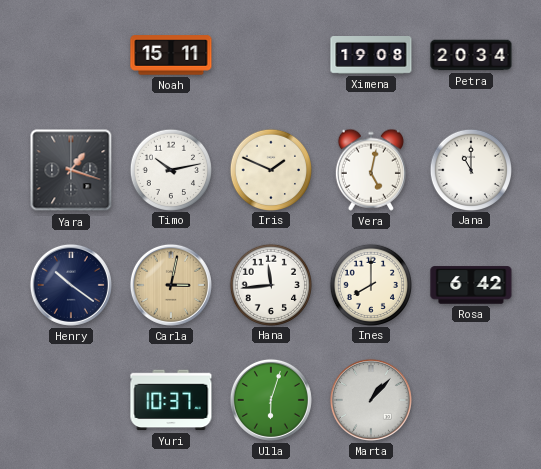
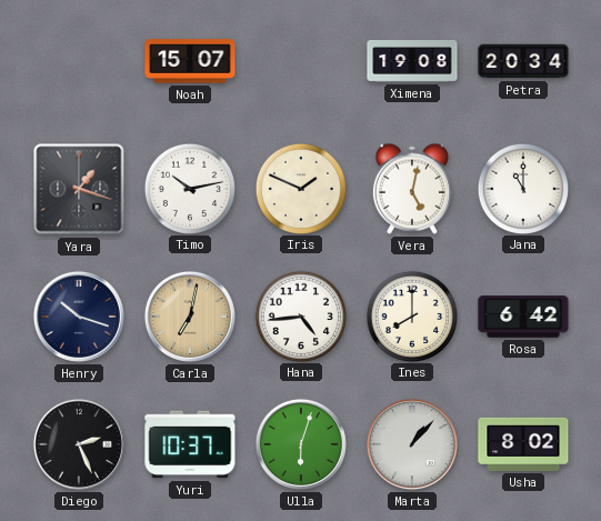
Noah: 15:11 -> 15:07
Henry: 10:21 -> 10:18
Carla: 3:02 -> 7:02
Hana: 11:44 -> 4:44
Diego: none -> 2:26
Usha: none -> 8:02
